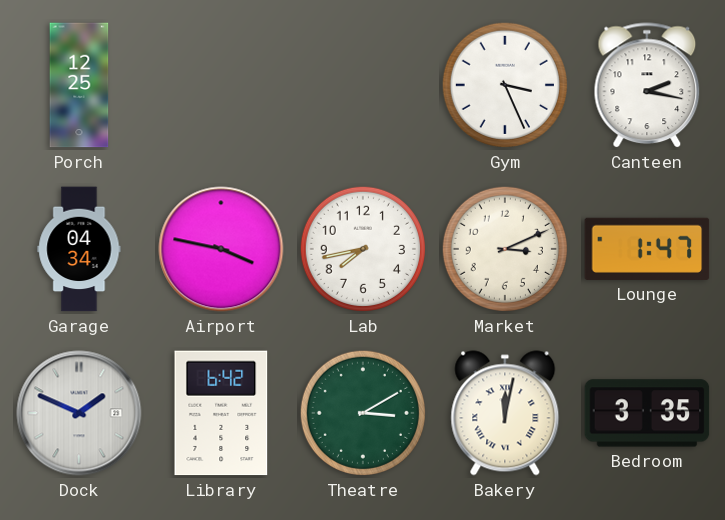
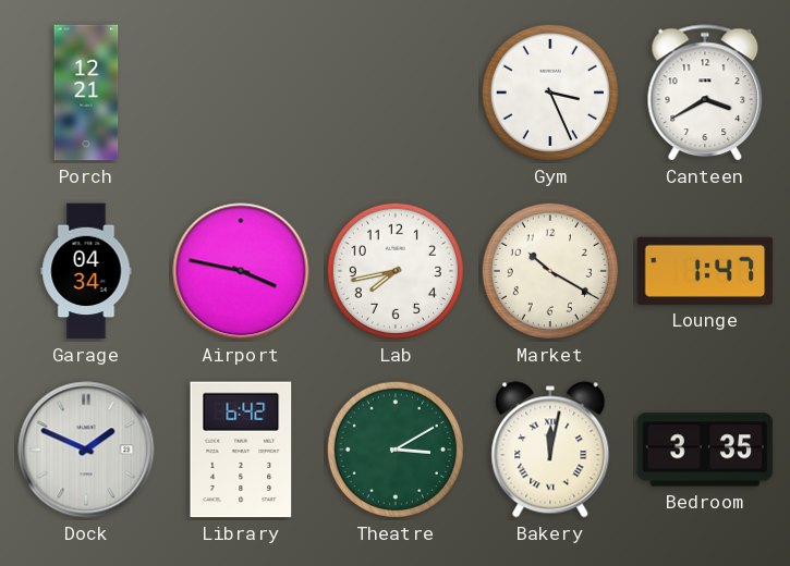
Porch: 12:25 -> 12:21
Canteen: 2:17 -> 3:40
Market: 3:11 -> 10:20
